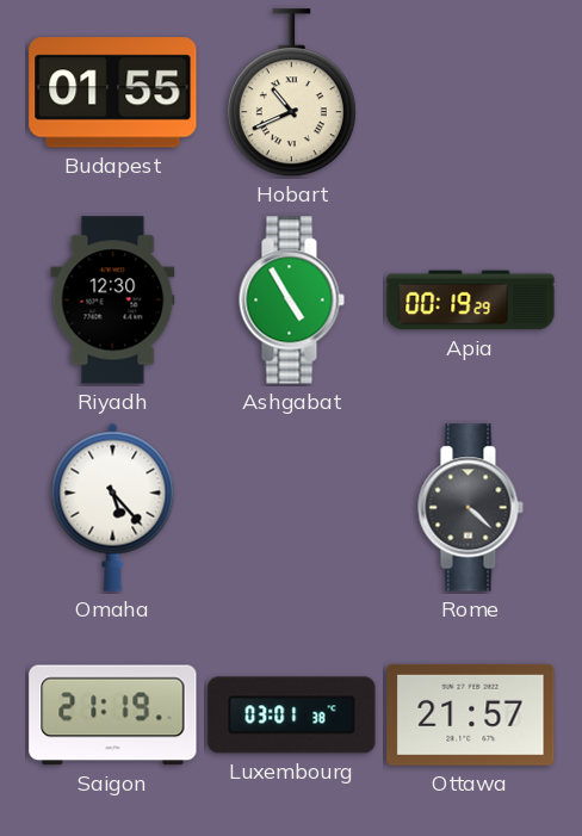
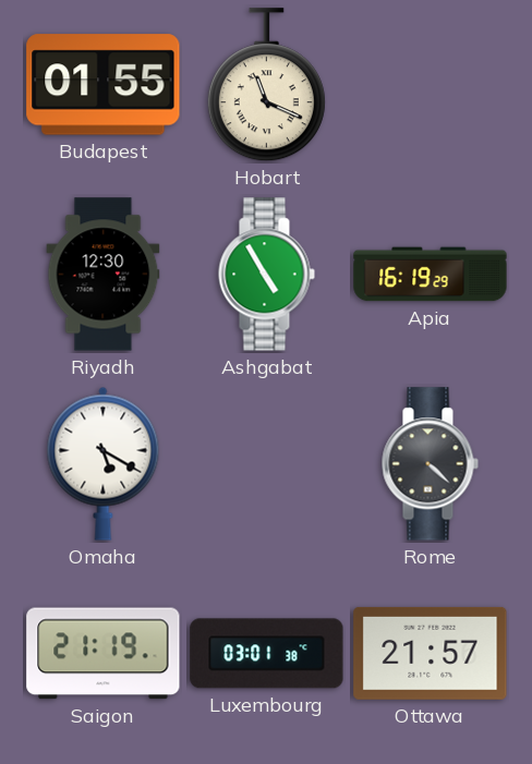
Hobart: 10:41 -> 11:19
Apia: 00:19 -> 16:19
Omaha: 5:23 -> 5:20
